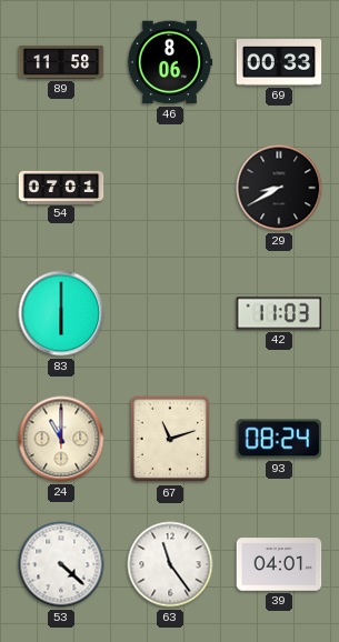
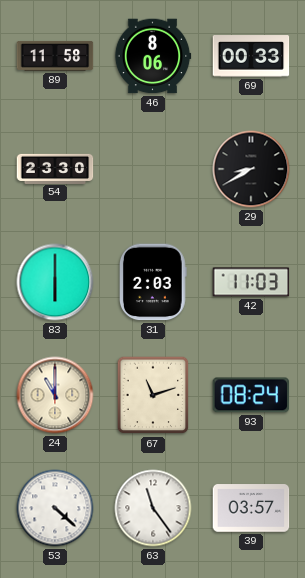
54: 07:01 -> 23:30
31: none -> 2:03
39: 04:01 -> 03:57
